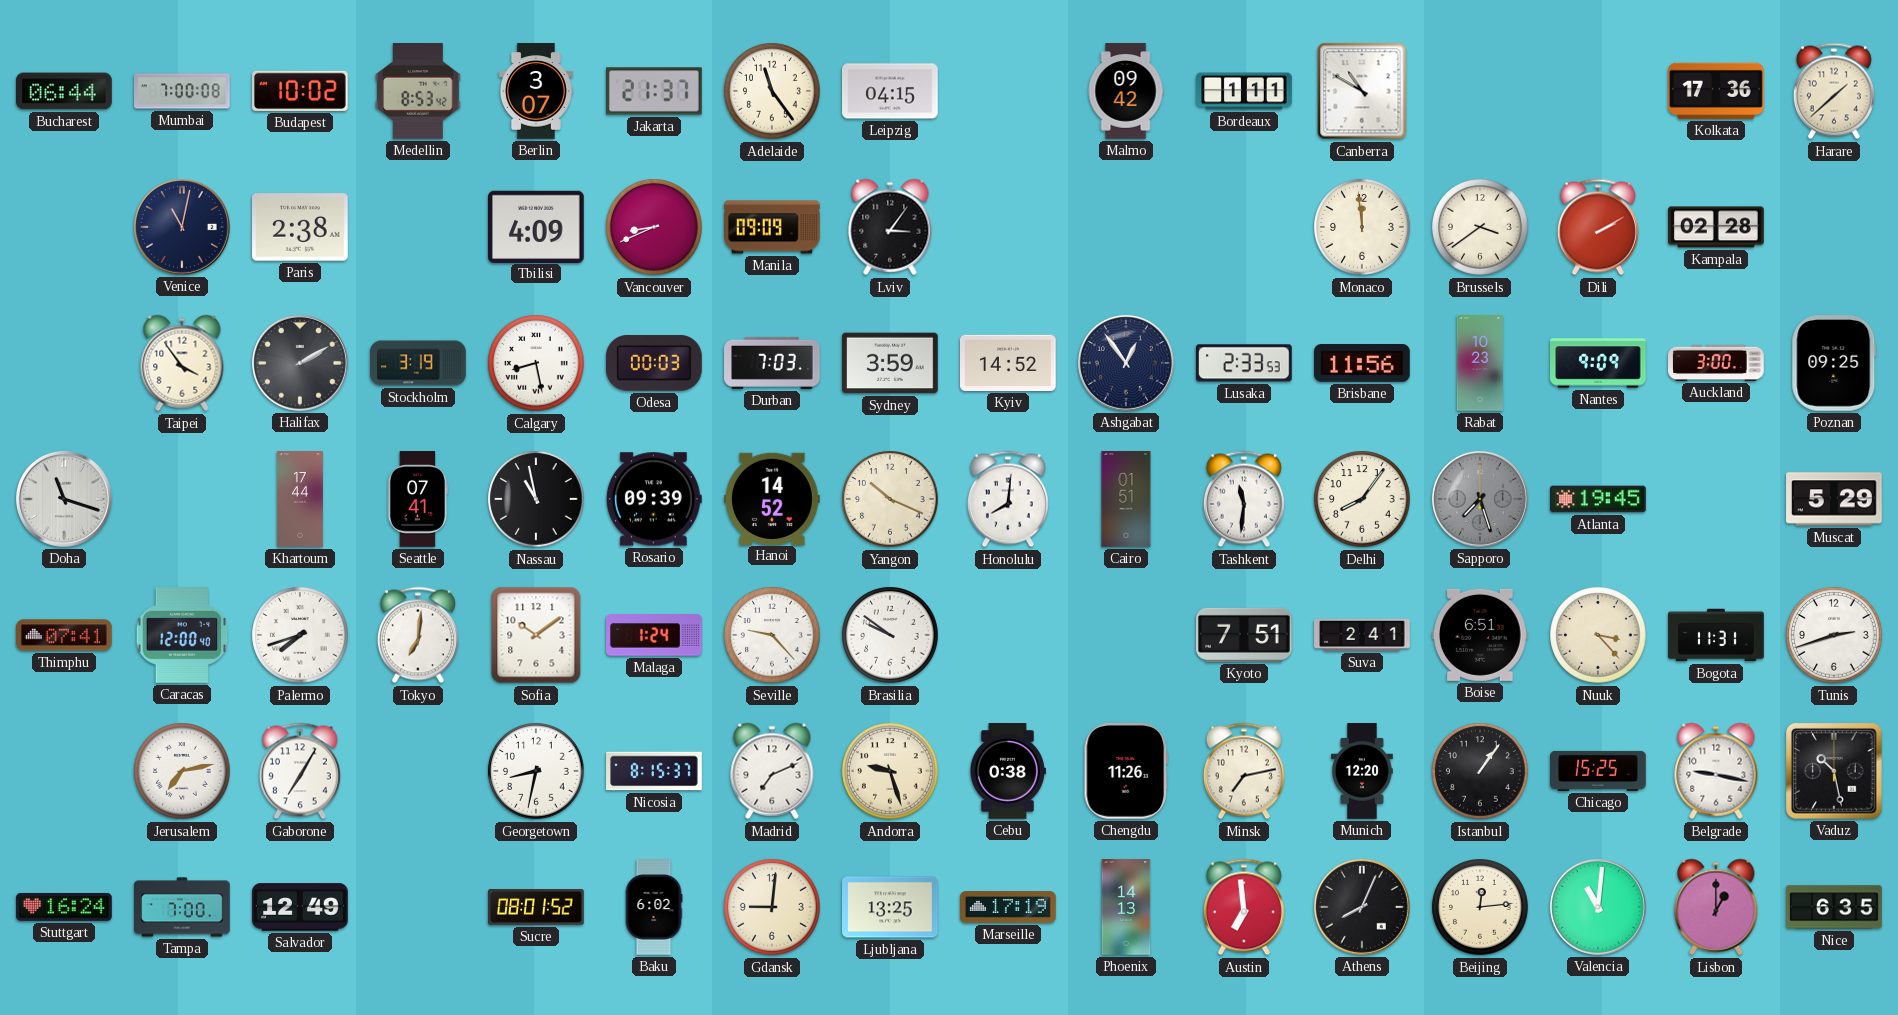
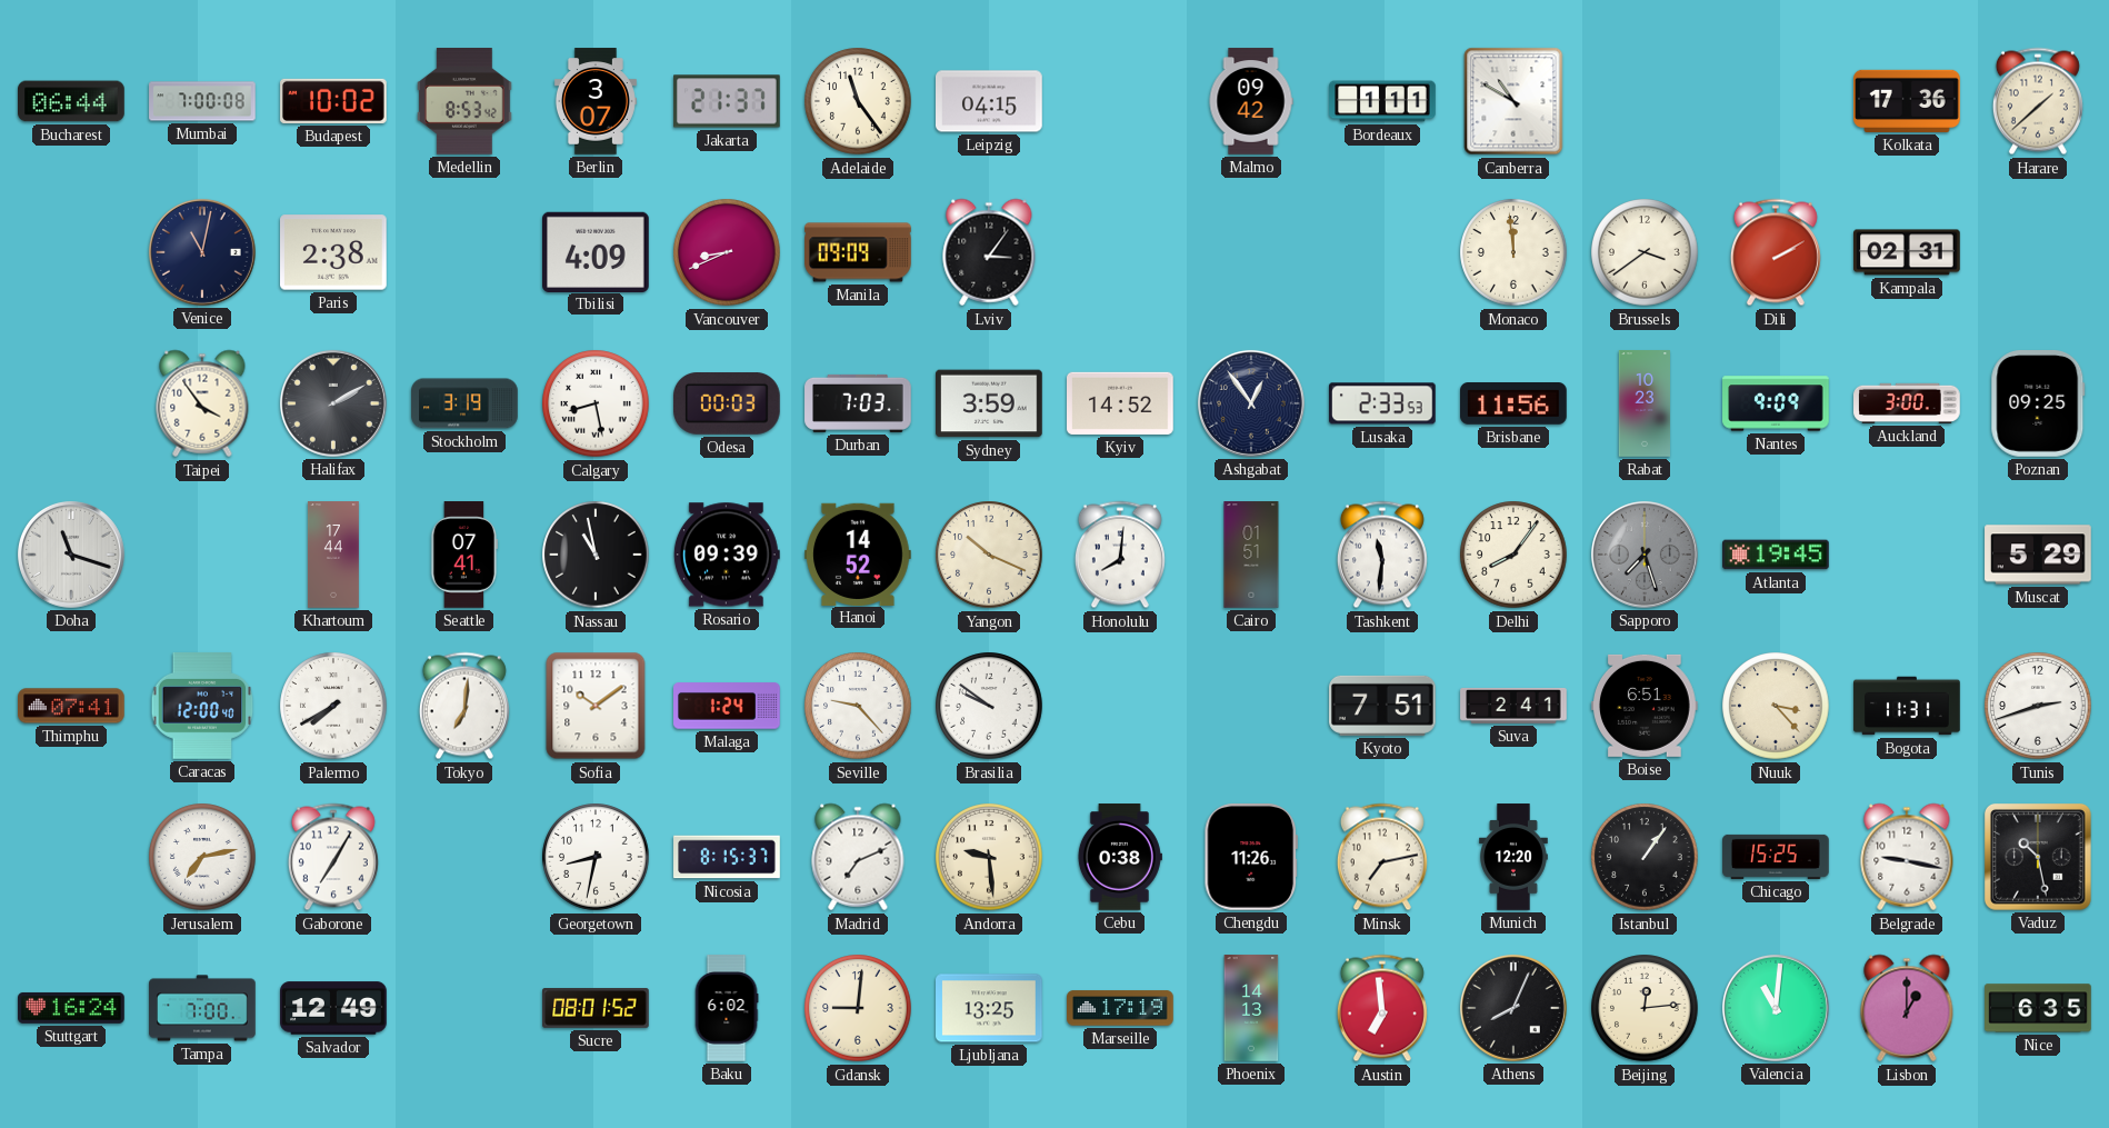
Kampala: 02:28 -> 02:31
Palermo: 7:42 -> 7:40
Andorra: 9:27 -> 9:29
